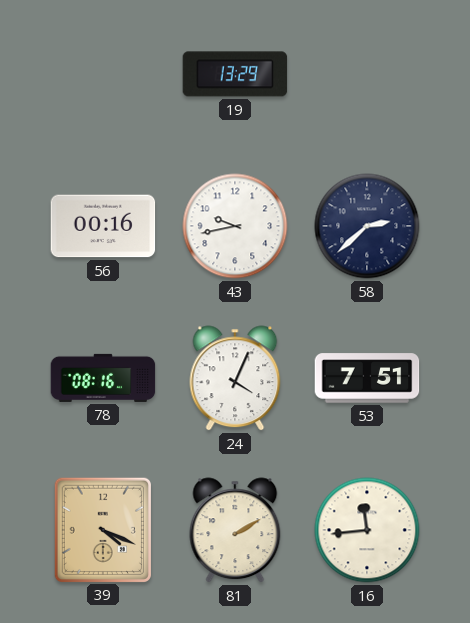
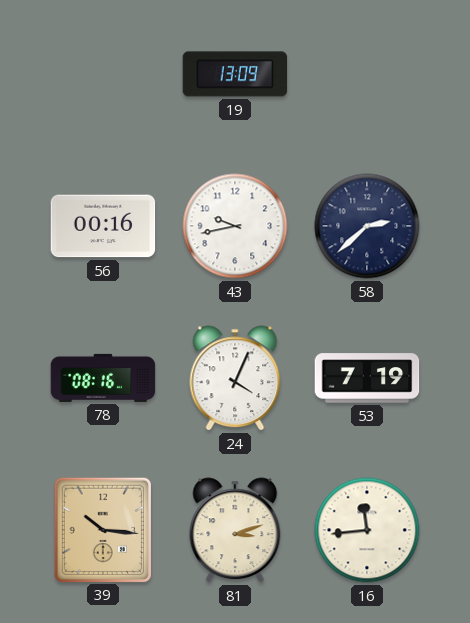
19: 13:29 -> 13:09
53: 7:51 -> 7:19
39: 4:19 -> 10:16
81: 2:10 -> 3:12
